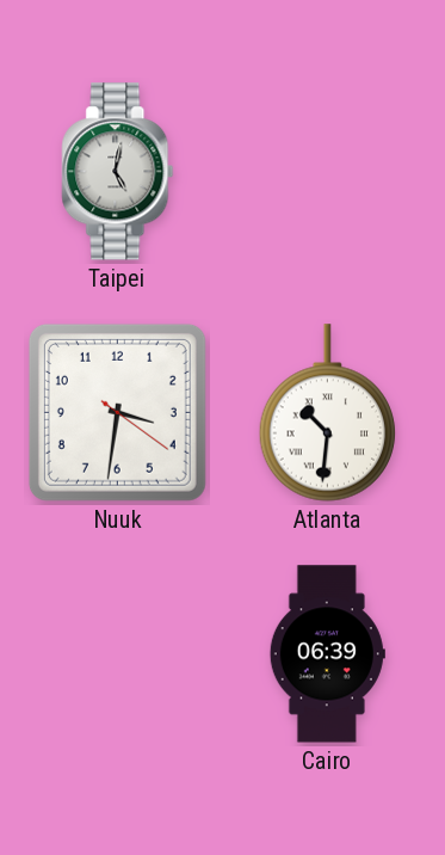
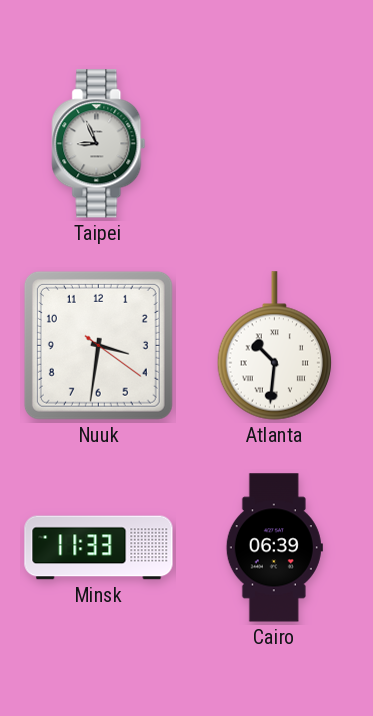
Taipei: 5:02 -> 8:56
Minsk: none -> 11:33
